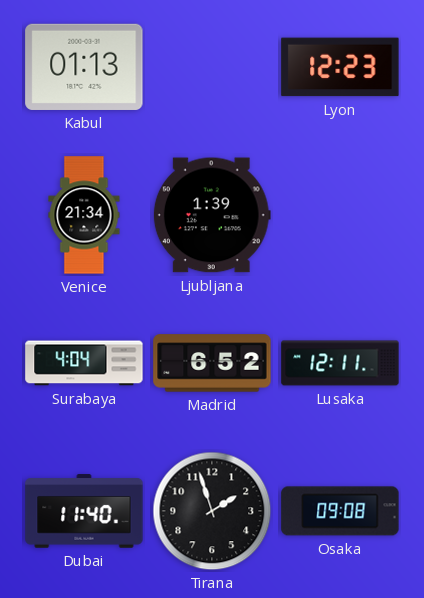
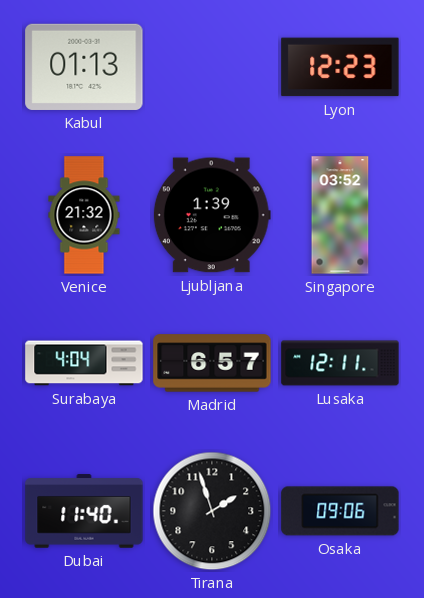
Venice: 21:34 -> 21:32
Singapore: none -> 03:52
Madrid: 6:52 -> 6:57
Osaka: 09:08 -> 09:06
